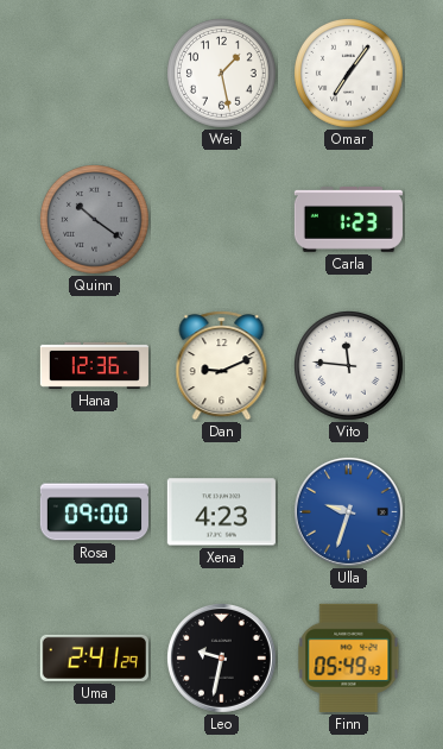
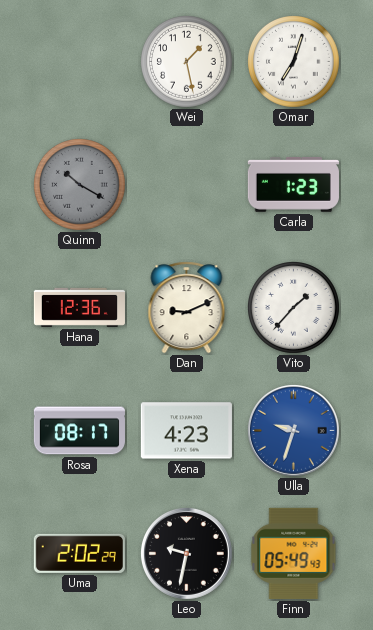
Omar: 7:06 -> 7:03
Quinn: 10:21 -> 10:20
Vito: 11:46 -> 1:37
Rosa: 09:00 -> 08:17
Uma: 2:41 -> 2:02
